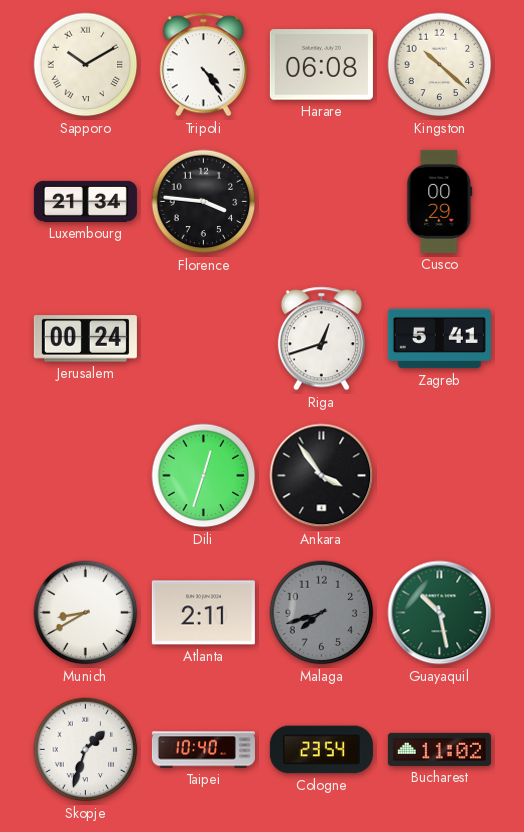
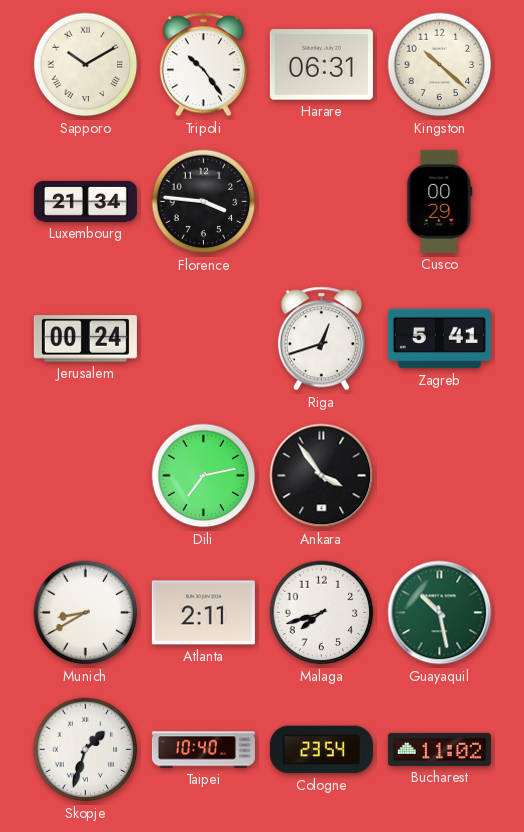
Tripoli: 4:24 -> 10:24
Harare: 06:08 -> 06:31
Dili: 12:33 -> 7:13
Malaga dial: grey -> white
